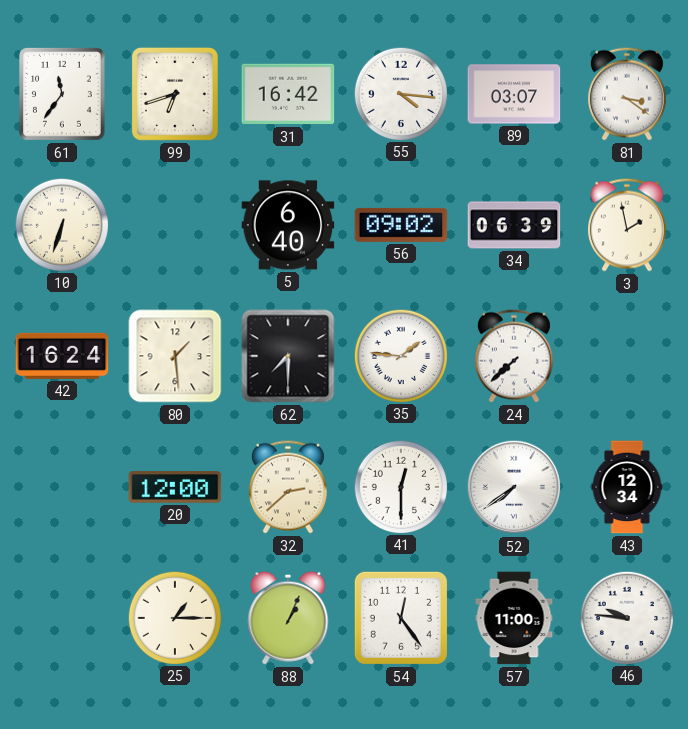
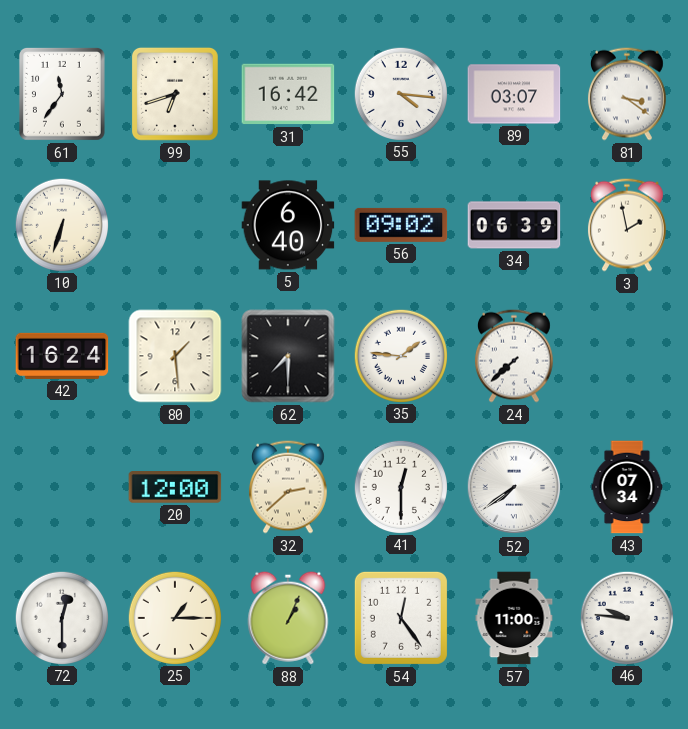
43: 12:34 -> 07:34
72: none -> 12:30
